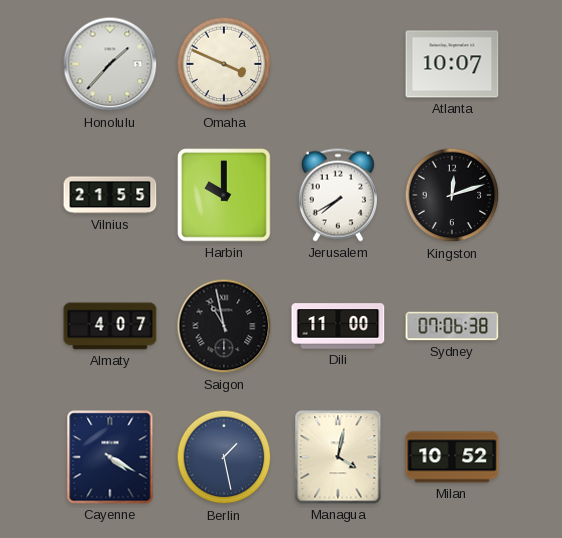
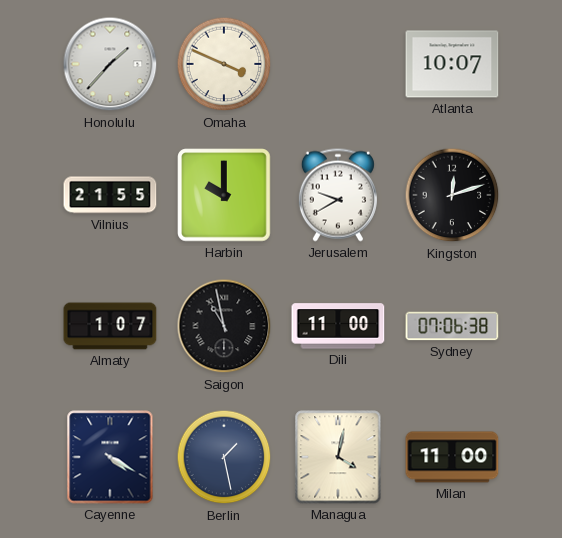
Jerusalem: 7:40 -> 9:40
Almaty: 4:07 -> 1:07
Milan: 10:52 -> 11:00
